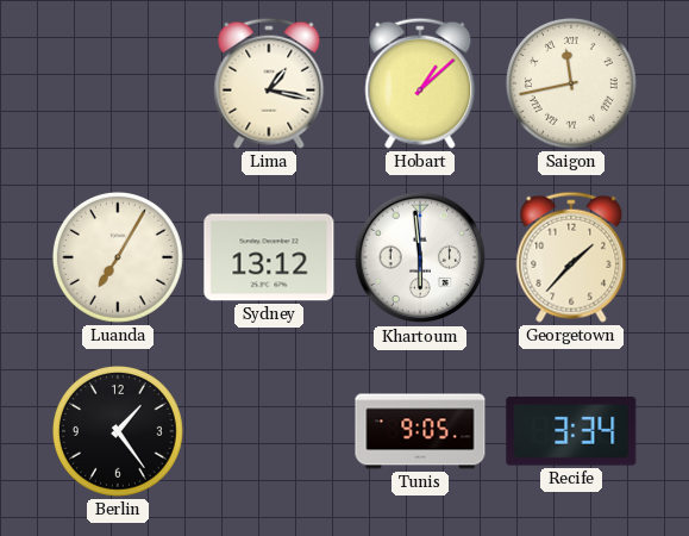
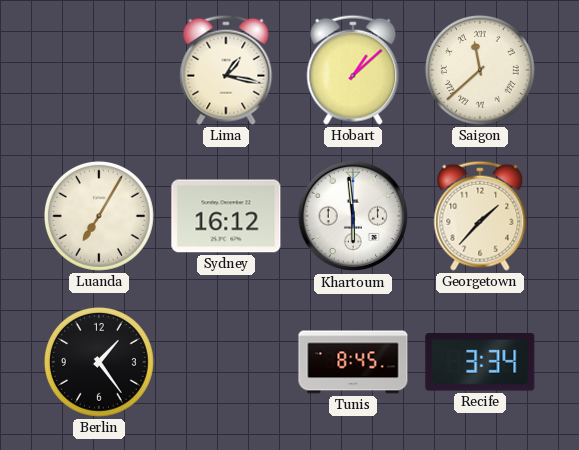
Saigon: 11:43 -> 11:38
Sydney: 13:12 -> 16:12
Tunis: 9:05 -> 8:45
